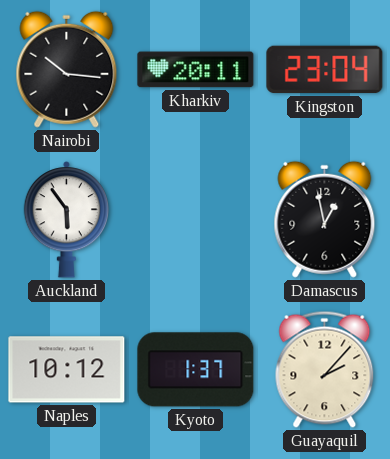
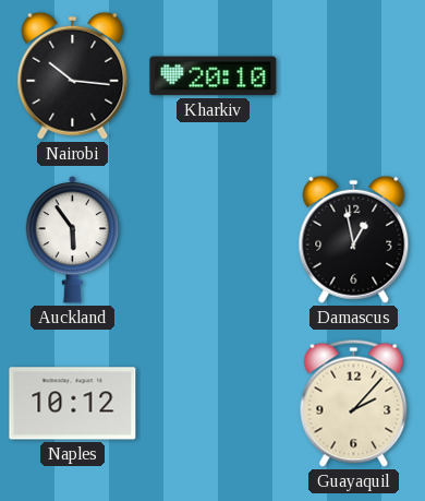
Kharkiv: 20:11 -> 20:10
Kingston: 23:04 -> none
Kyoto: 1:37 -> none
